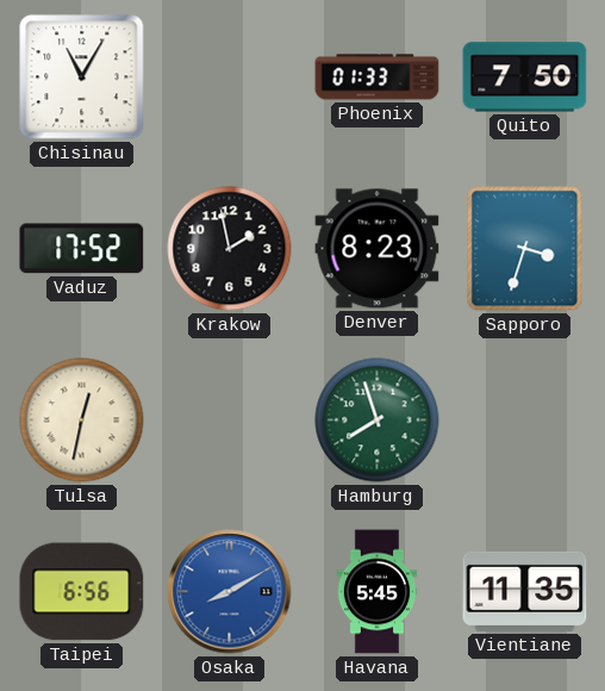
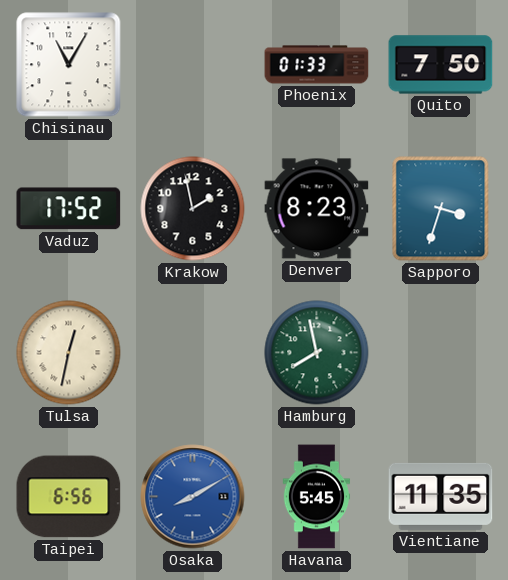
Hamburg: 7:57 -> 7:58
